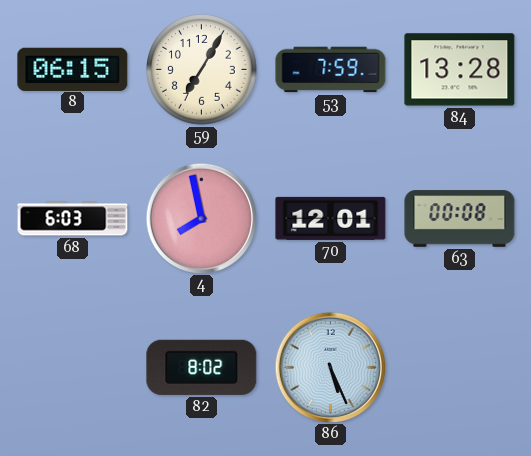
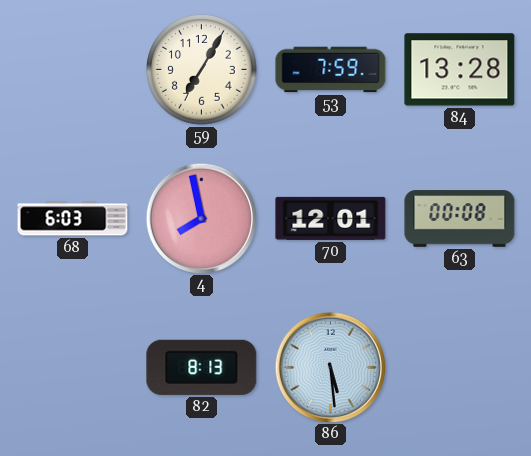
8: 06:15 -> none
82: 8:02 -> 8:13
86: 5:26 -> 5:29
